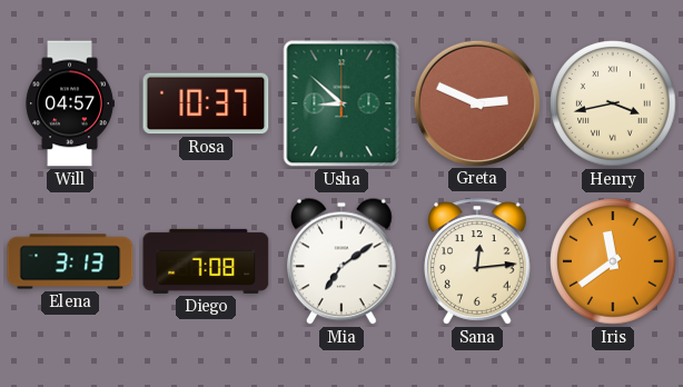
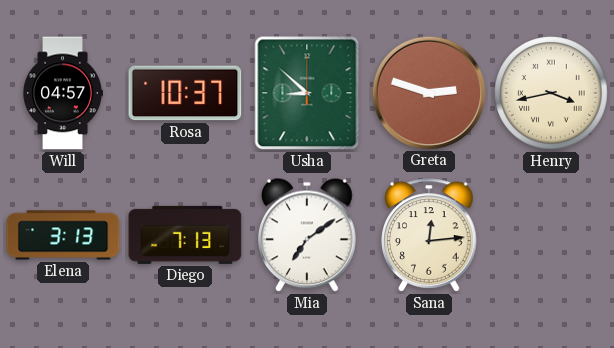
Greta: 2:49 -> 2:48
Diego: 7:08 -> 7:13
Iris: 11:39 -> none
